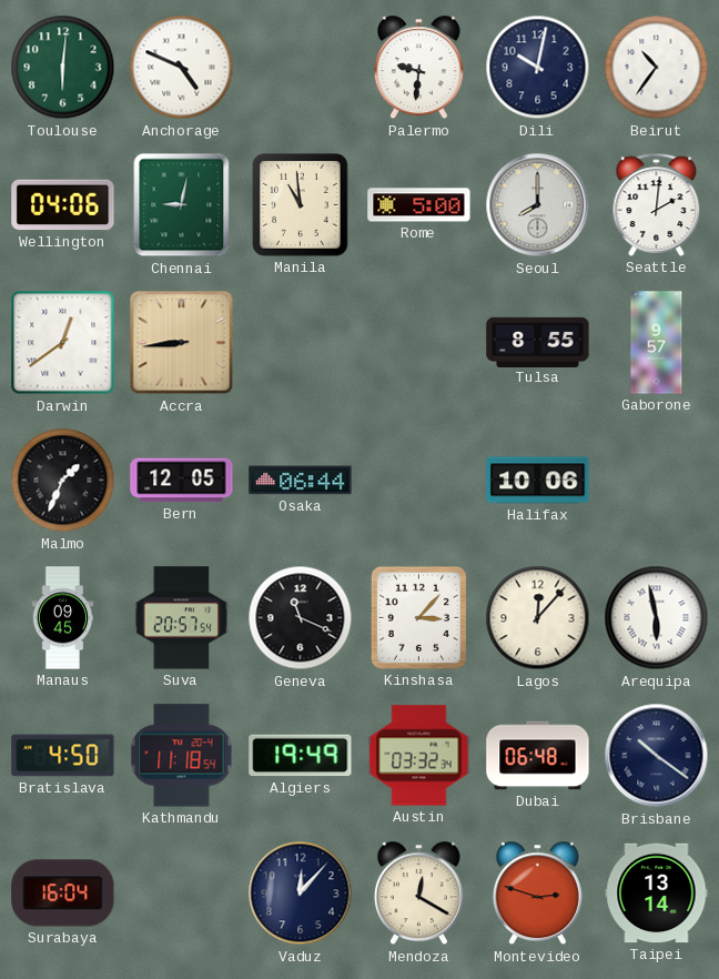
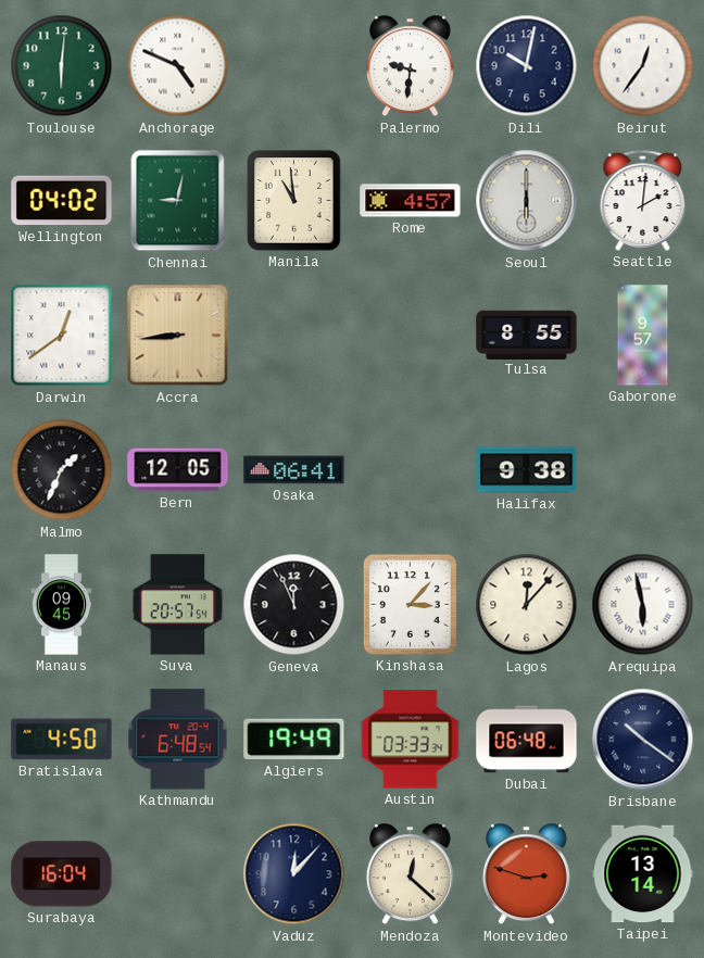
Beirut: 10:36 -> 12:36
Wellington: 04:06 -> 04:02
Rome: 5:00 -> 4:57
Seoul: 8:00 -> 6:00
Osaka: 06:44 -> 06:41
Halifax: 10:06 -> 9:38
Geneva: 11:19 -> 11:56
Kathmandu: 11:18 -> 6:48
Austin: 03:32 -> 03:33
Mendoza: 12:20 -> 12:22
